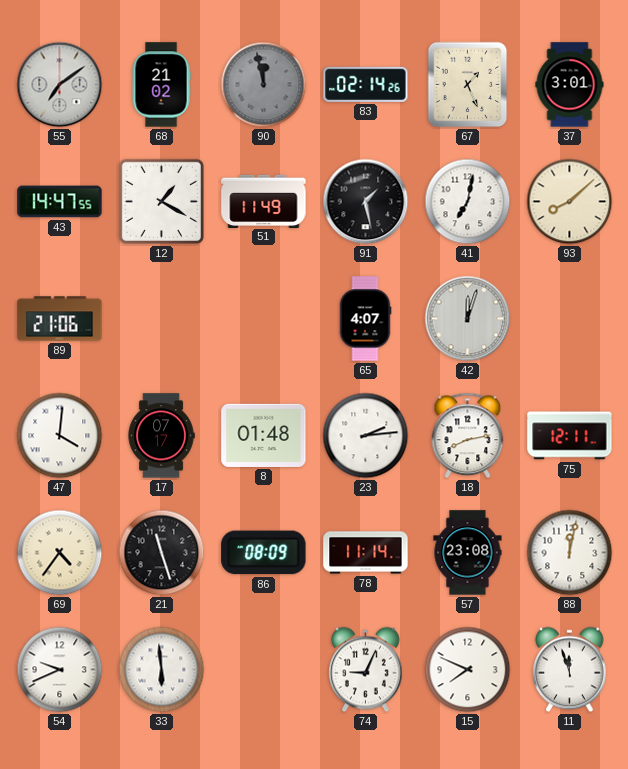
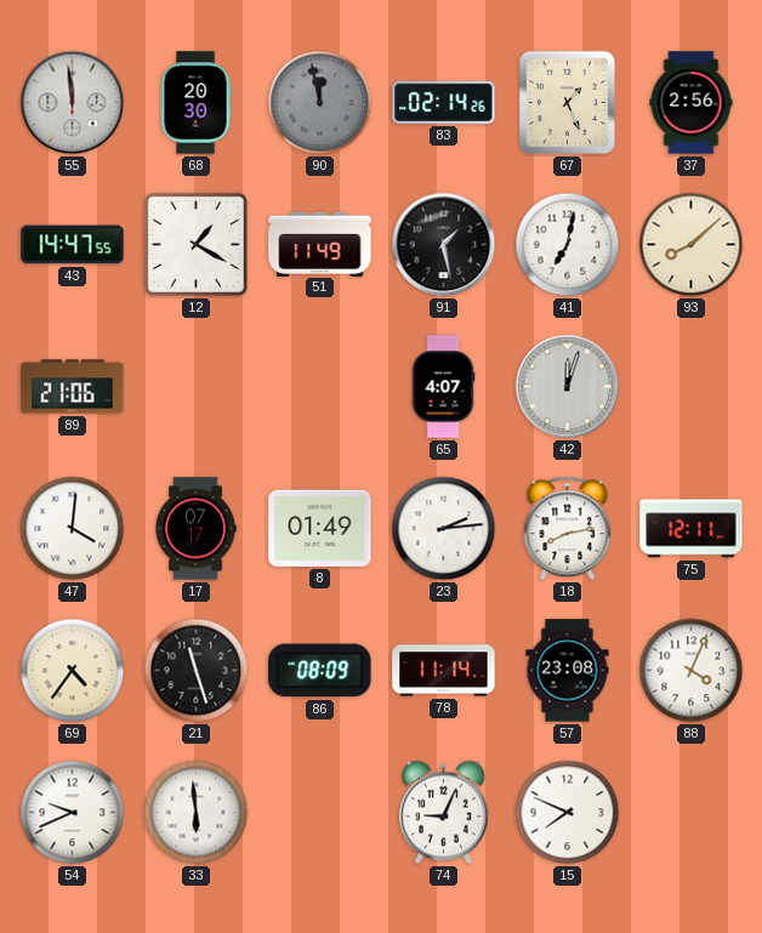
55: 7:09 -> 11:59
68: 21:02 -> 20:30
37: 3:01 -> 2:56
8: 01:48 -> 01:49
88: 12:02 -> 4:04
11: 11:57 -> none
